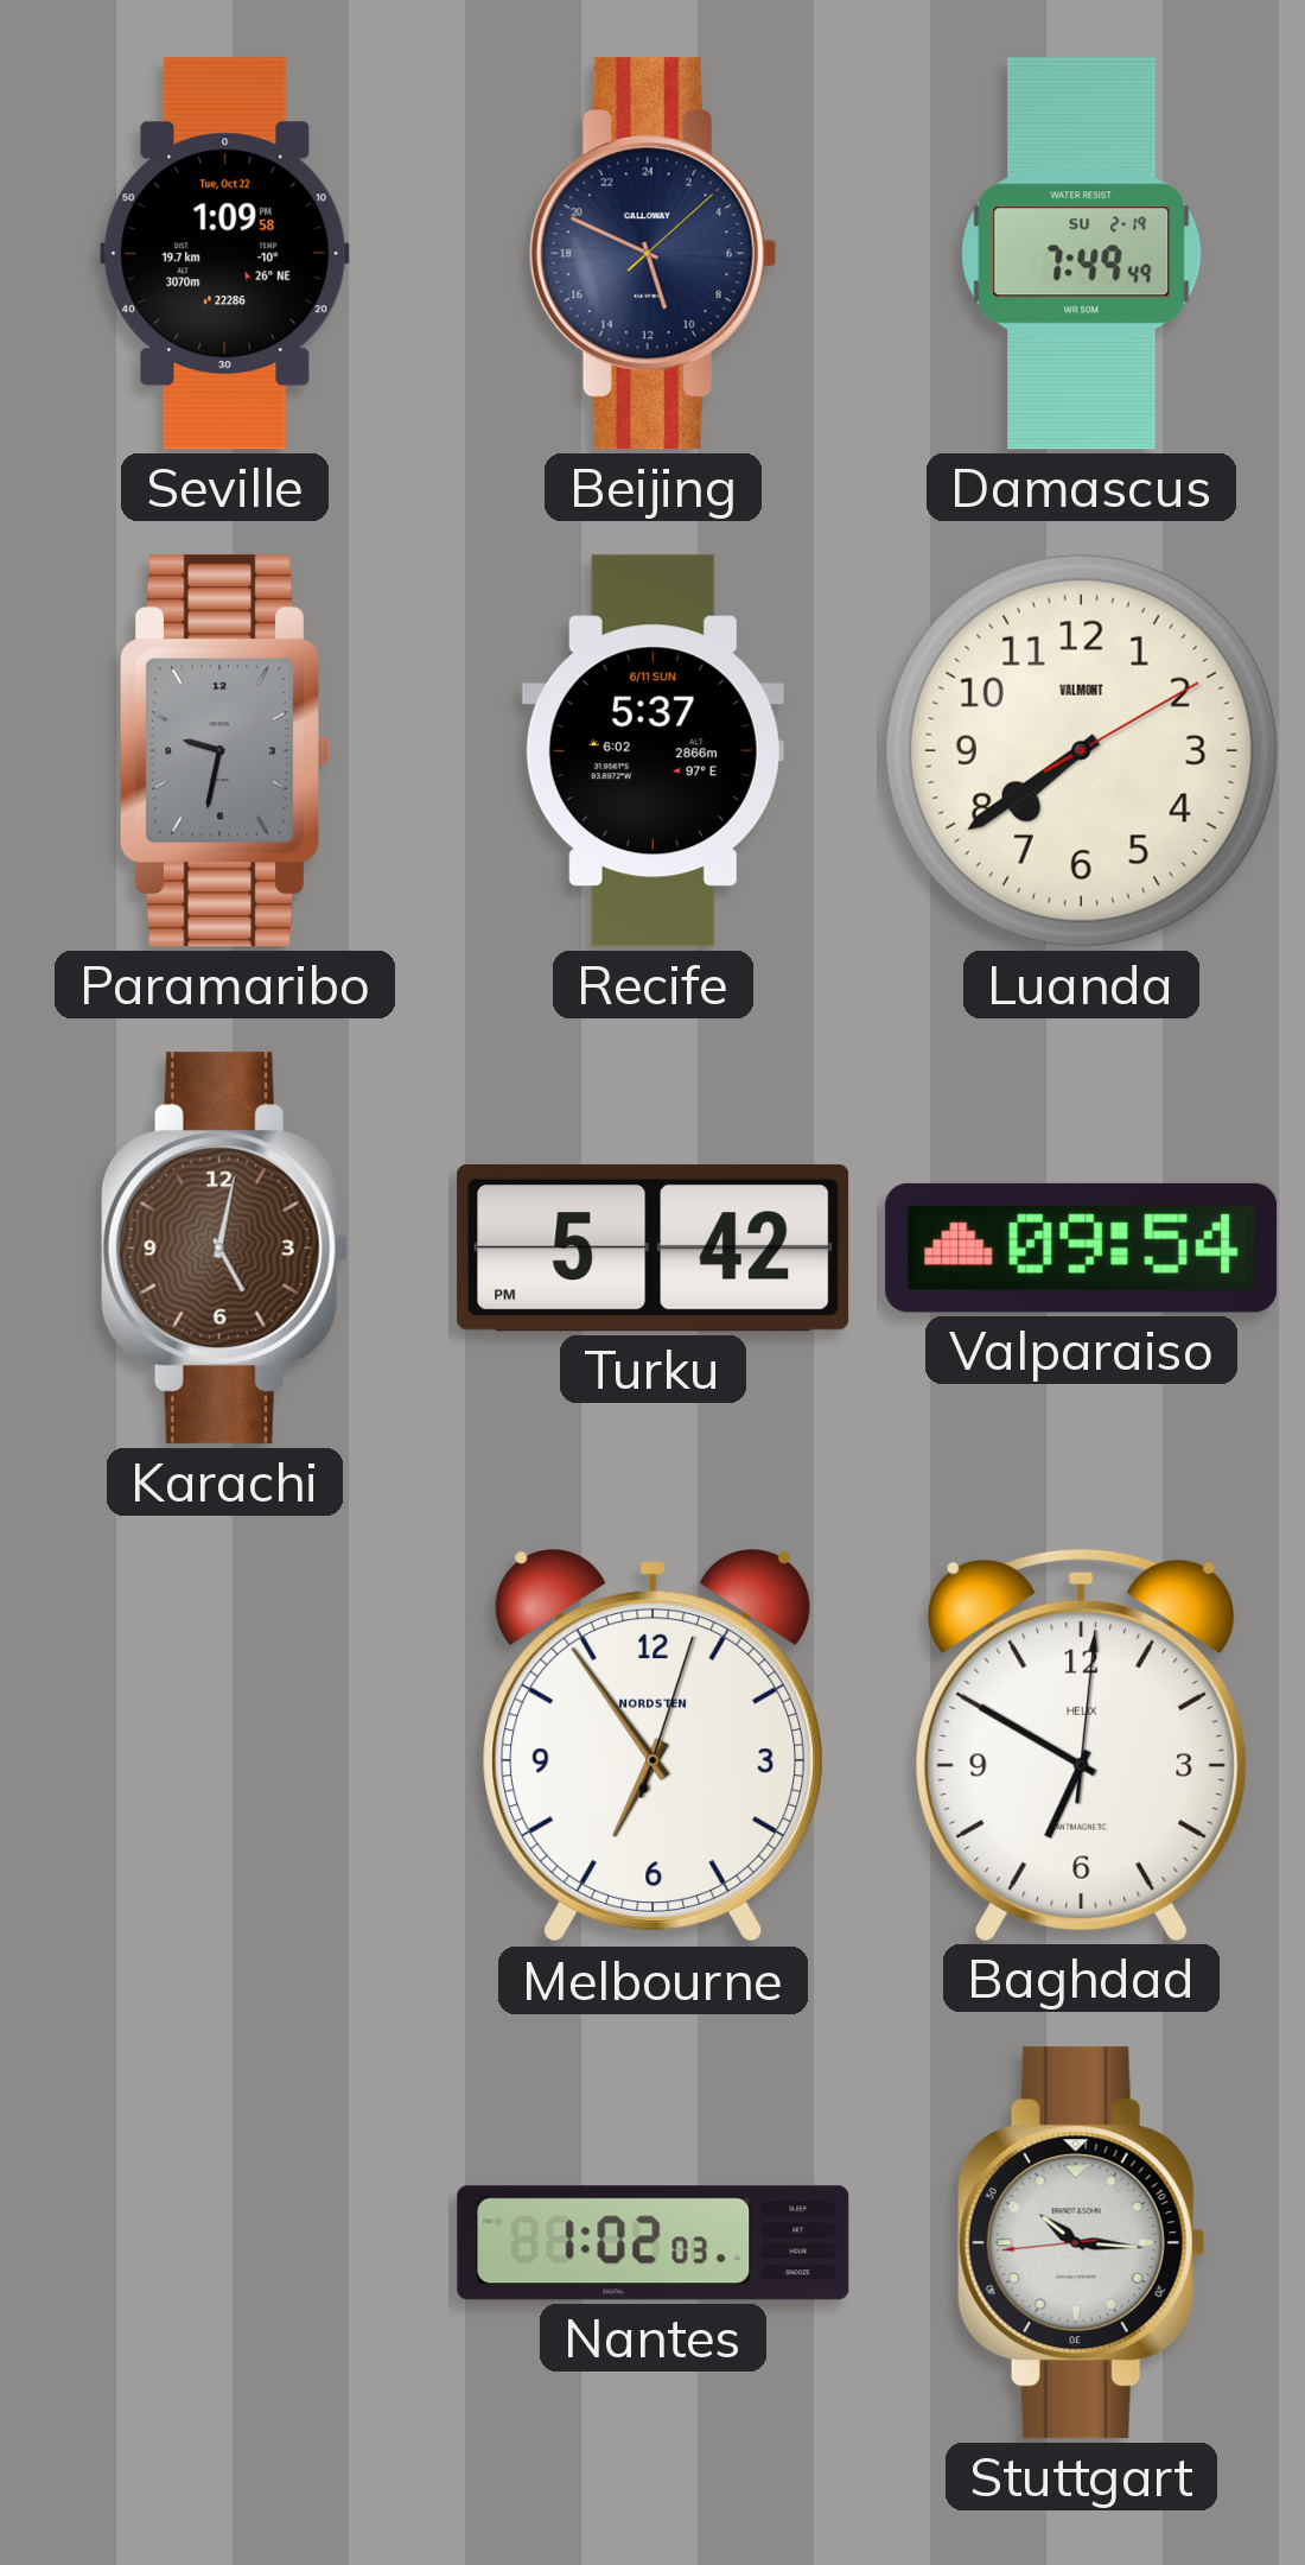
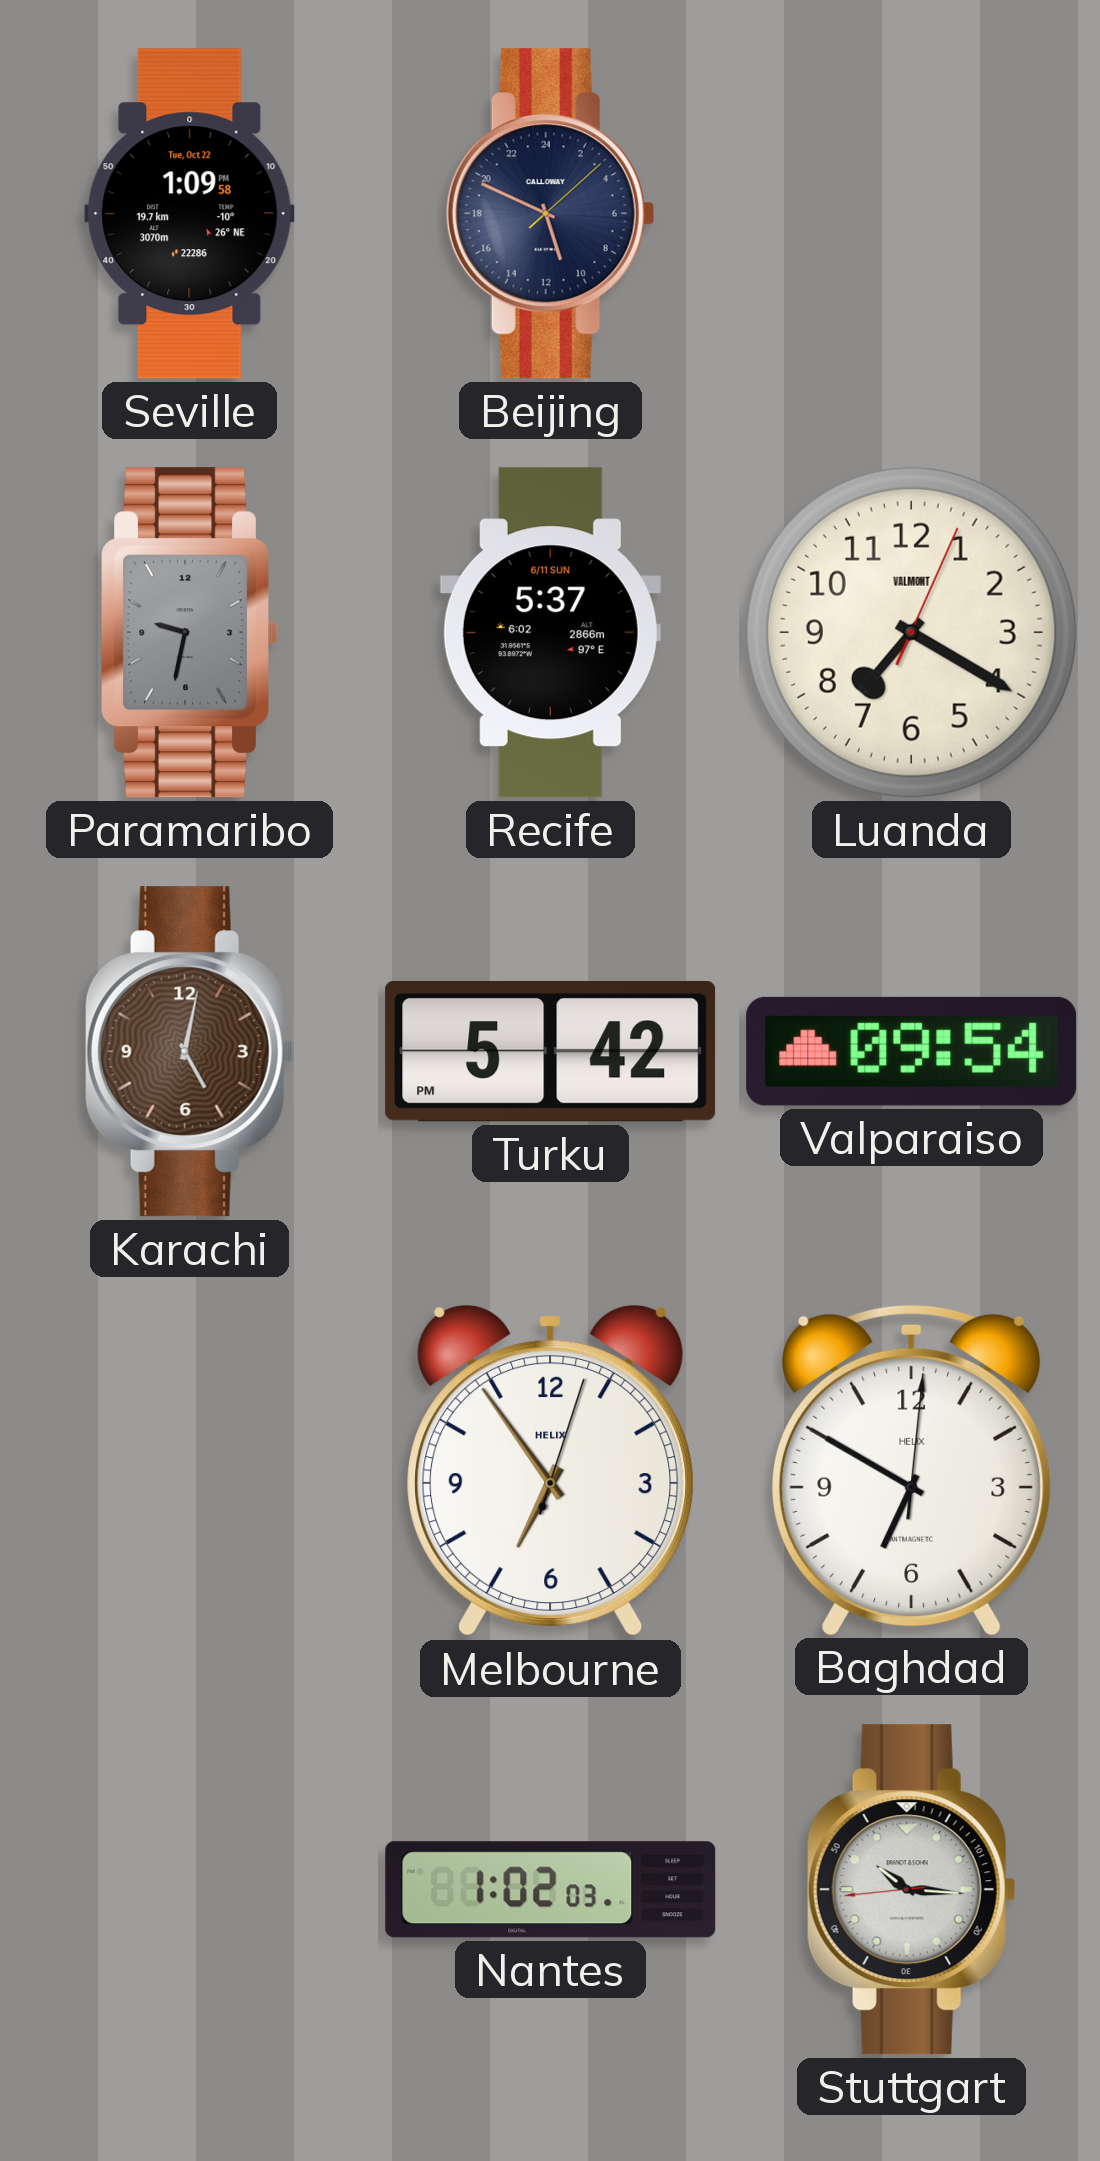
Damascus: 7:49 -> none
Luanda: 7:39 -> 7:20
Melbourne brand: NORDSTEN -> HELIX
